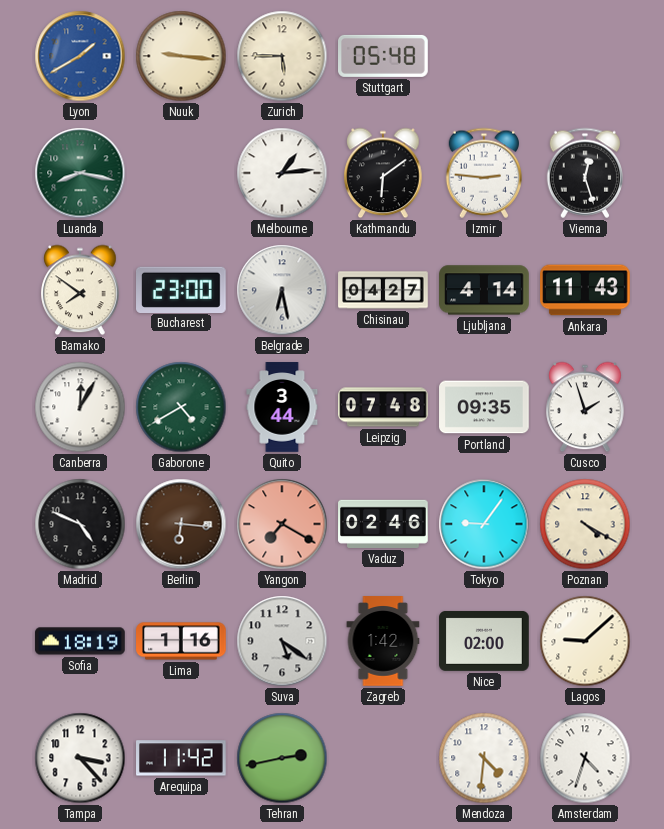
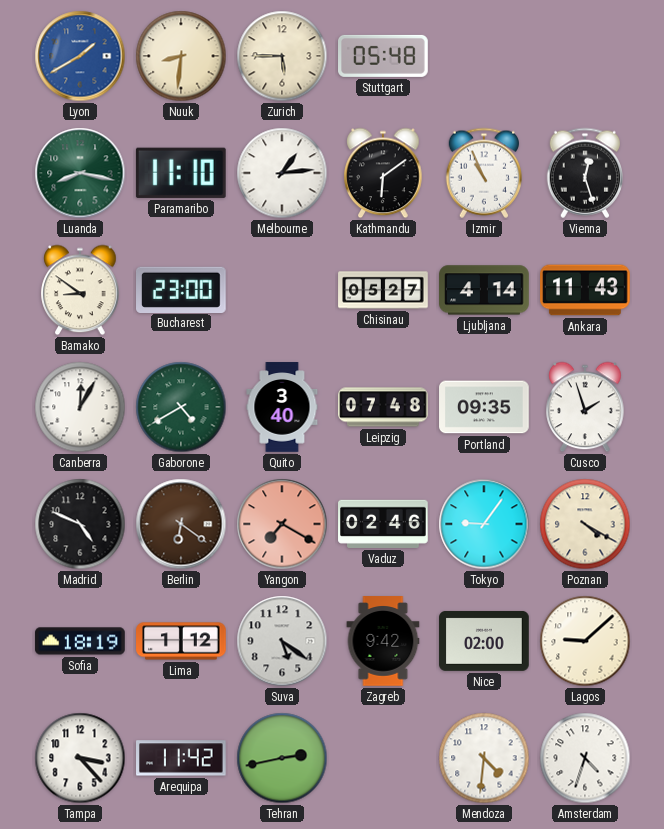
Nuuk: 9:16 -> 8:31
Paramaribo: none -> 11:10
Izmir: 2:46 -> 10:56
Bamako: 7:51 -> 8:51
Belgrade: 6:28 -> none
Chisinau: 04:27 -> 05:27
Quito: 3:44 -> 3:40
Berlin: 6:16 -> 6:21
Lima: 1:16 -> 1:12
Zagreb: 1:42 -> 9:42
